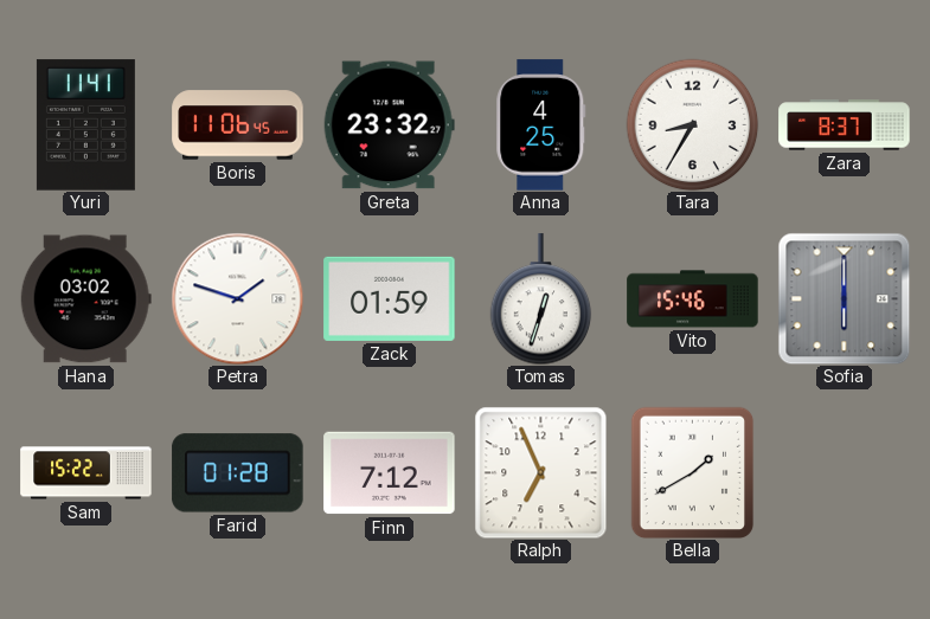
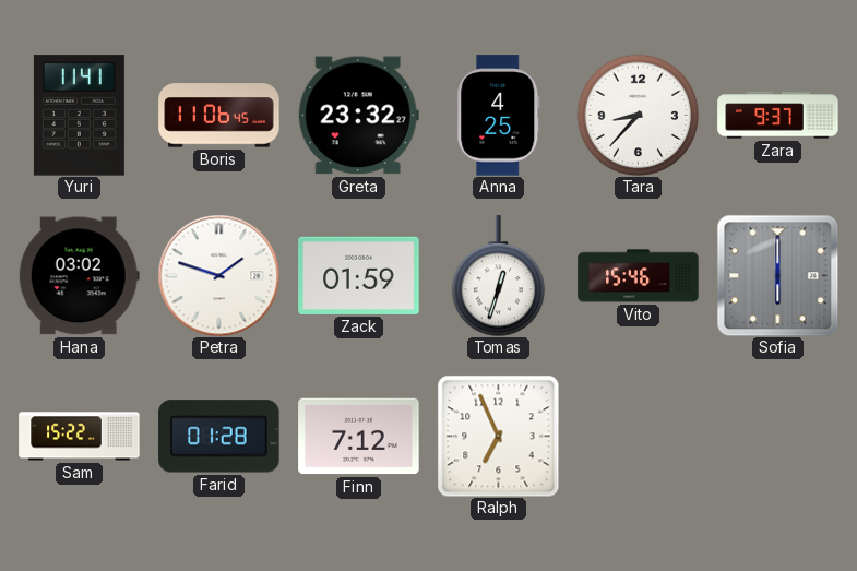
Tara: 8:35 -> 8:37
Zara: 8:37 -> 9:37
Bella: 1:40 -> none
